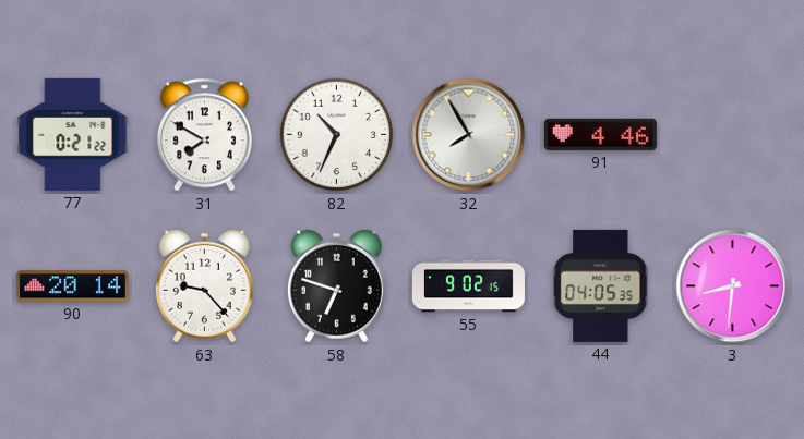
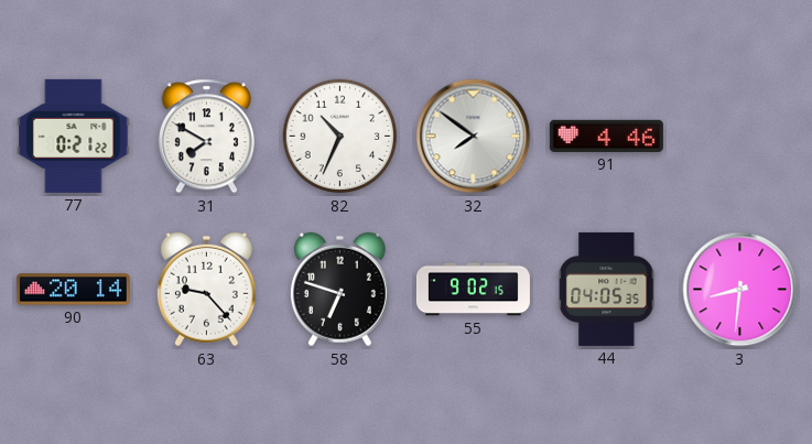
32: 7:55 -> 7:51
